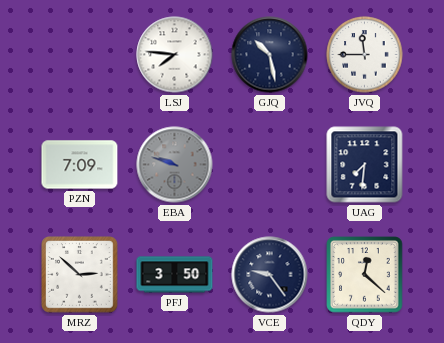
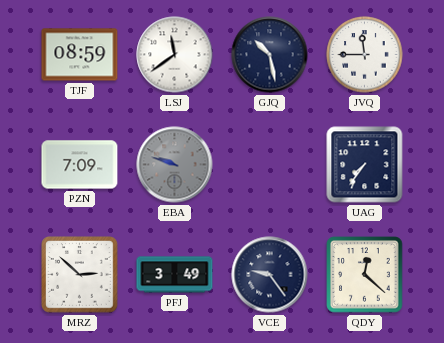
TJF: none -> 08:59
LSJ: 7:46 -> 11:39
UAG: 7:31 -> 7:36
PFJ: 3:50 -> 3:49
